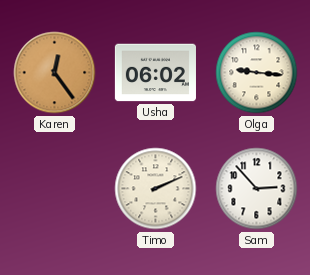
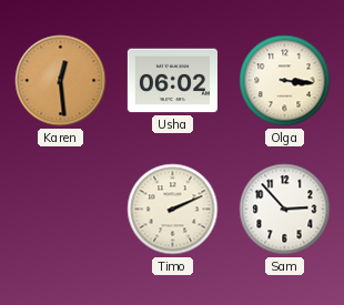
Karen: 12:24 -> 12:29
Olga: 9:16 -> 3:16
